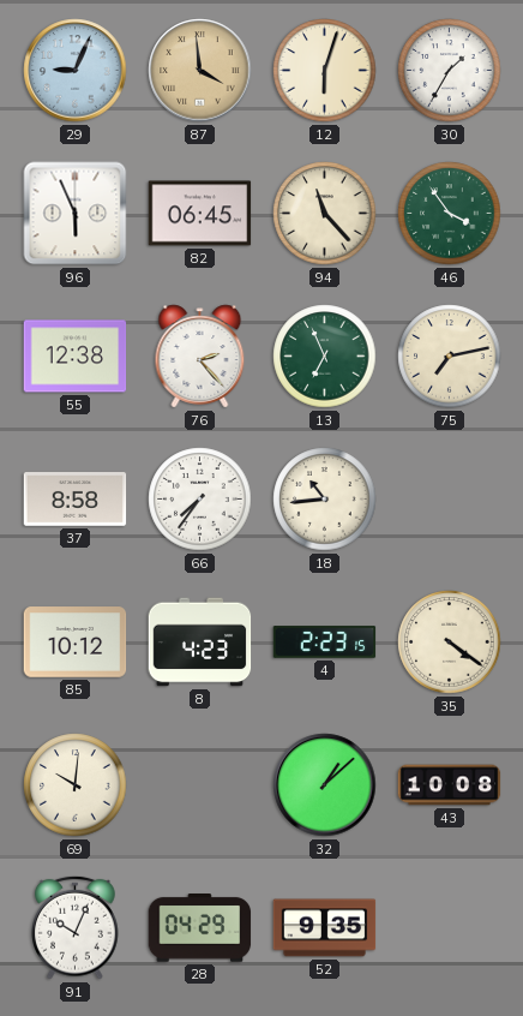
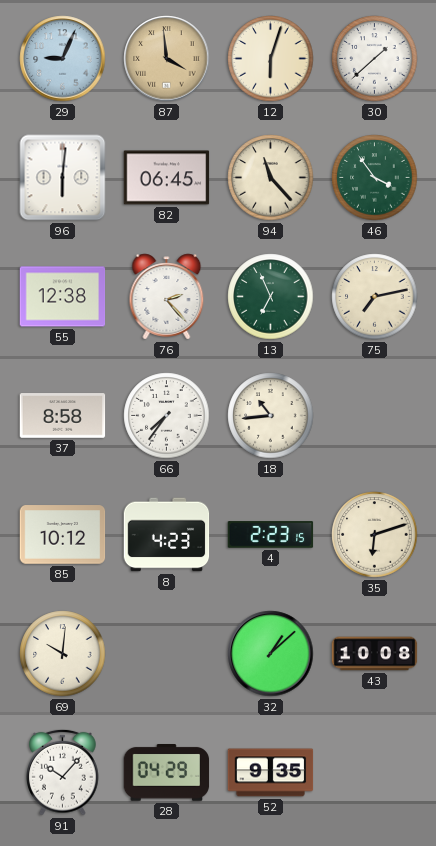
30: 1:35 -> 1:38
96: 5:56 -> 6:01
35: 4:21 -> 6:12
91: 10:04 -> 10:07
